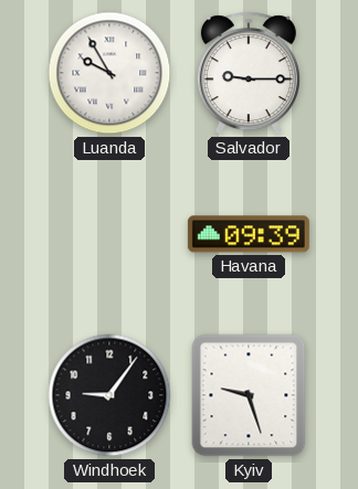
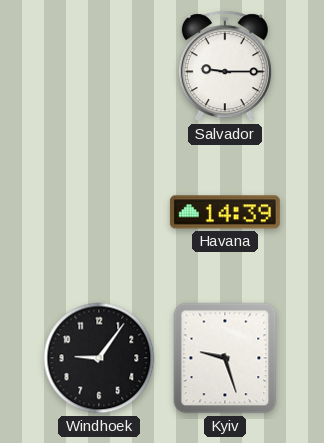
Luanda: 9:55 -> none
Havana: 09:39 -> 14:39
